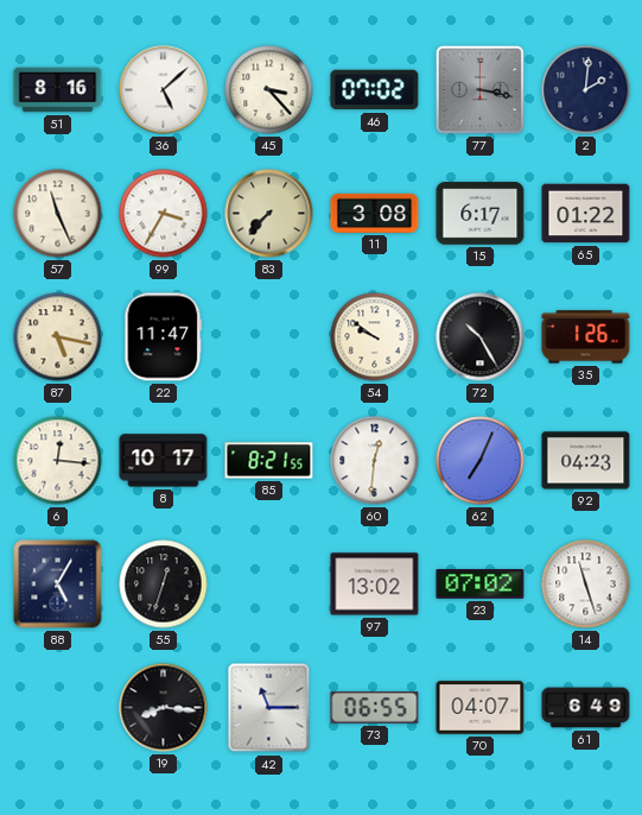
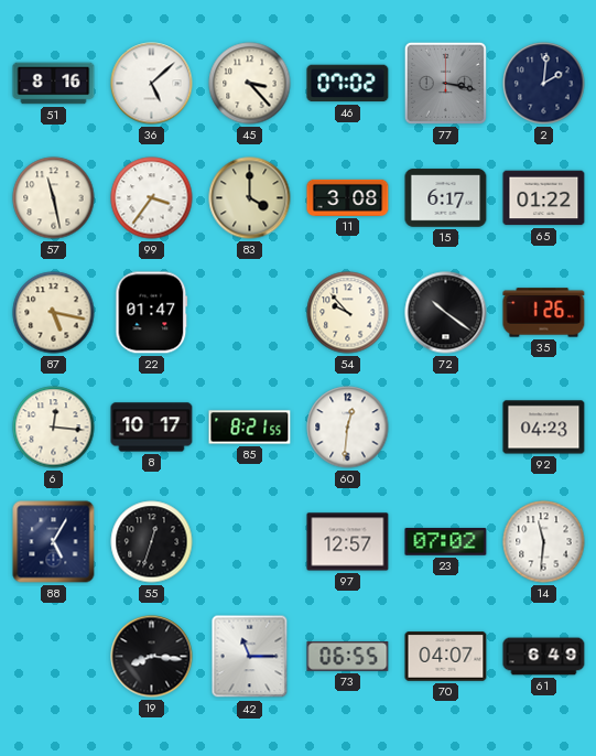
57: 11:26 -> 11:28
99: 3:35 -> 3:36
83: 7:37 -> 4:00
22: 11:47 -> 01:47
54: 9:51 -> 9:53
72: 10:25 -> 10:21
62: 7:04 -> none
97: 13:02 -> 12:57
14: 11:27 -> 11:31
